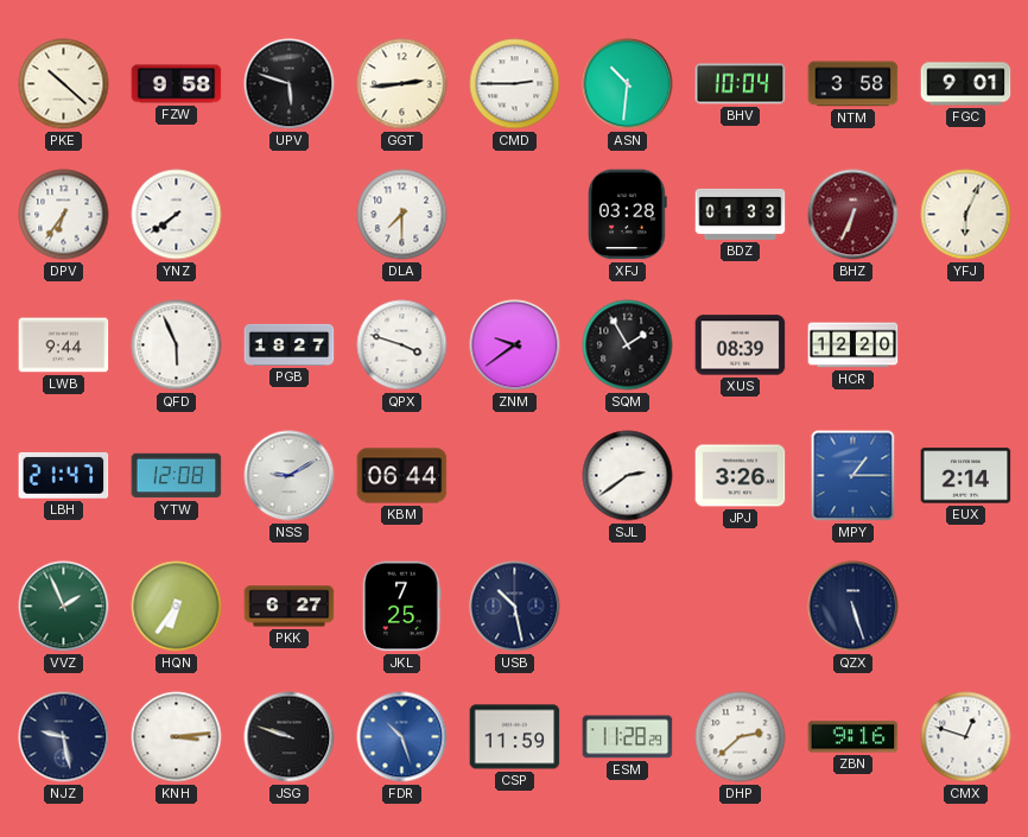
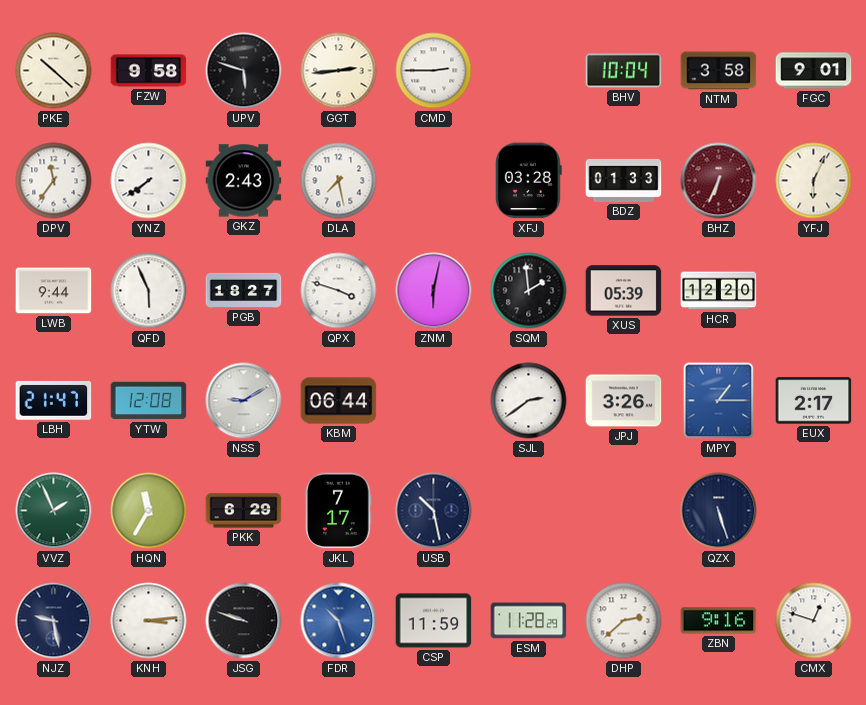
ASN: 10:31 -> none
DPV: 6:36 -> 11:36
GKZ: none -> 2:43
DLA: 7:30 -> 7:28
ZNM: 9:39 -> 6:02
SQM: 1:55 -> 1:59
XUS: 08:39 -> 05:39
EUX: 2:14 -> 2:17
HQN: 6:36 -> 11:35
PKK: 6:27 -> 6:29
JKL: 7:25 -> 7:17
